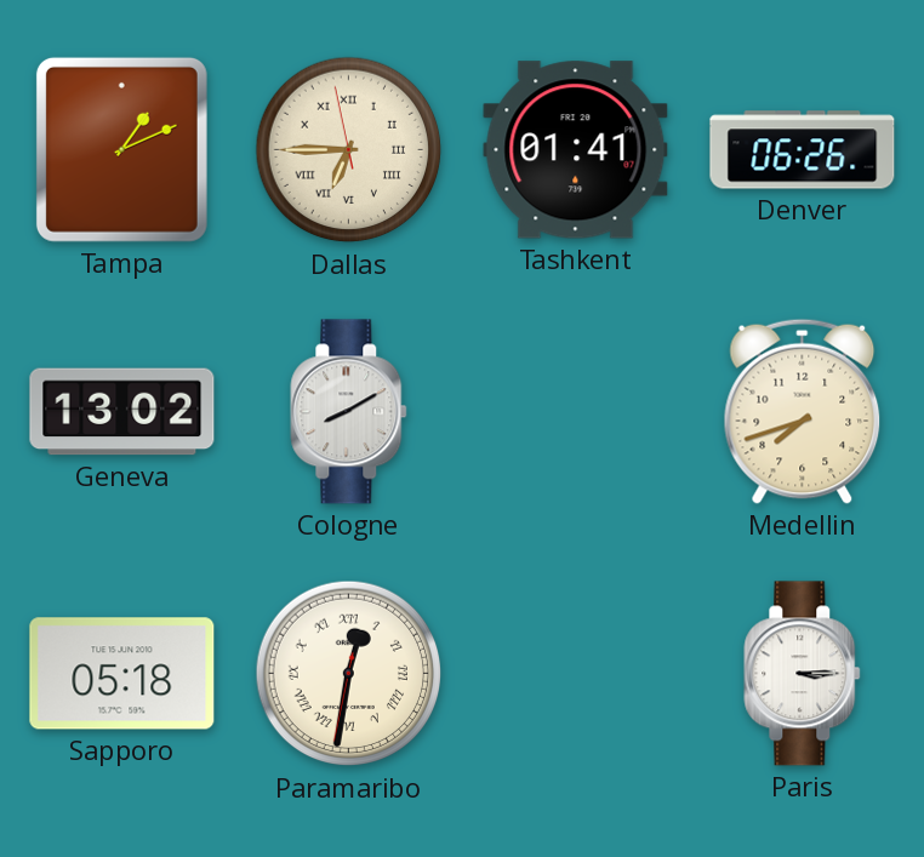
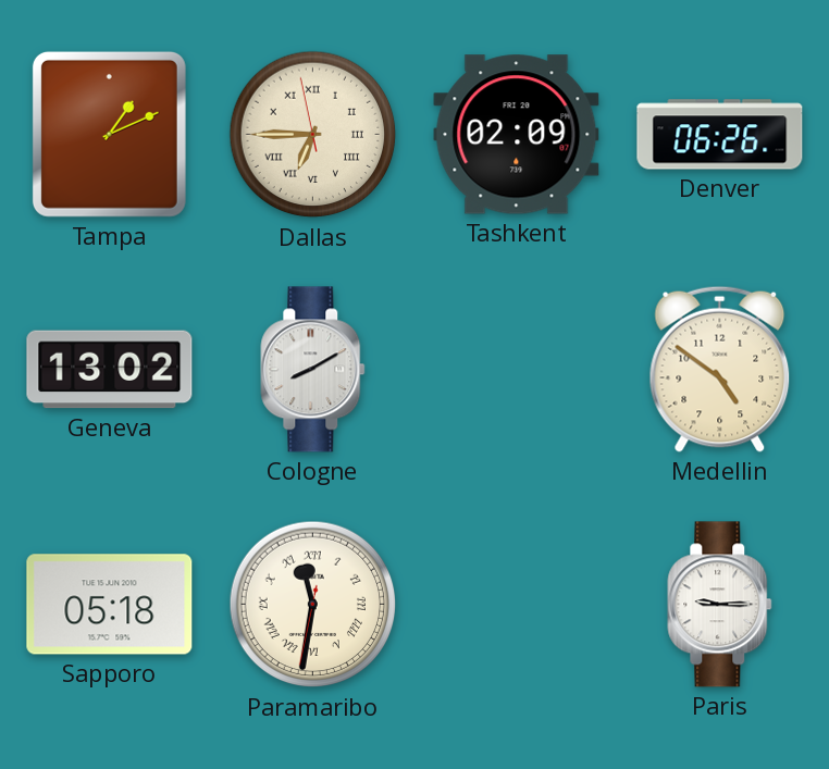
Tashkent: 01:41 -> 02:09
Medellin: 7:42 -> 4:51
Paramaribo: 12:31 -> 11:31
Paris: 3:15 -> 9:15
